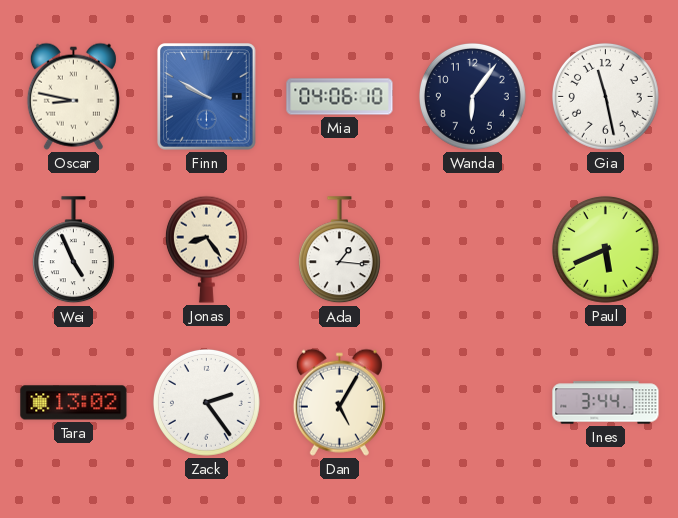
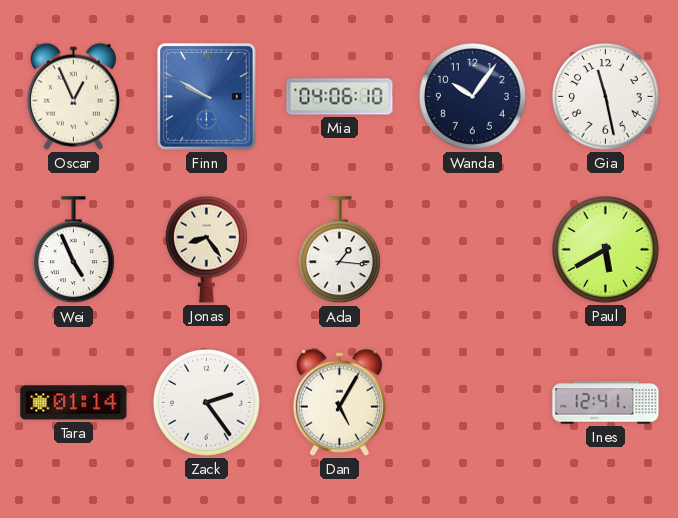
Oscar: 8:47 -> 12:56
Wanda: 6:06 -> 10:06
Paul: 5:41 -> 5:40
Tara: 13:02 -> 01:14
Ines: 3:44 -> 12:41
